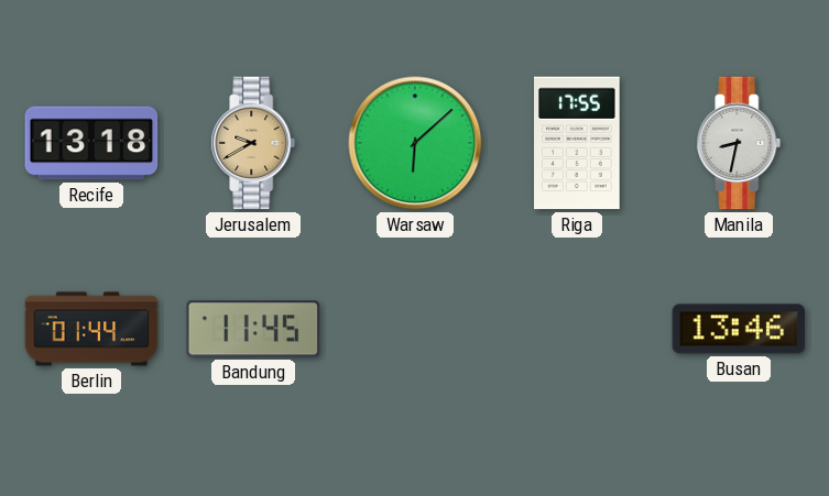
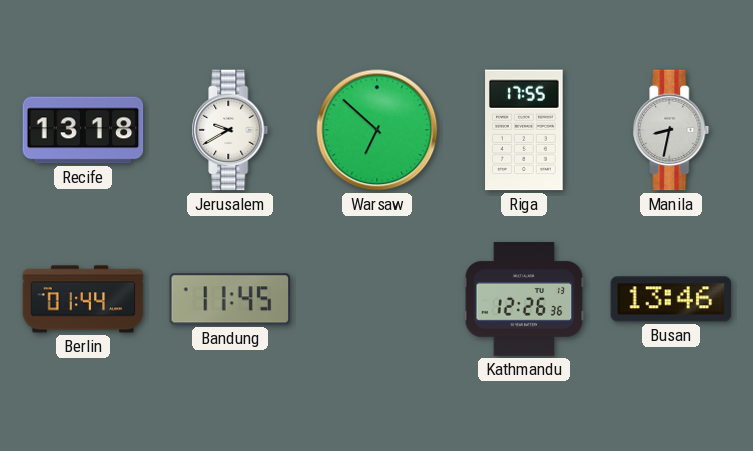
Jerusalem dial: champagne -> white
Warsaw: 6:08 -> 6:52
Kathmandu: none -> 12:26
